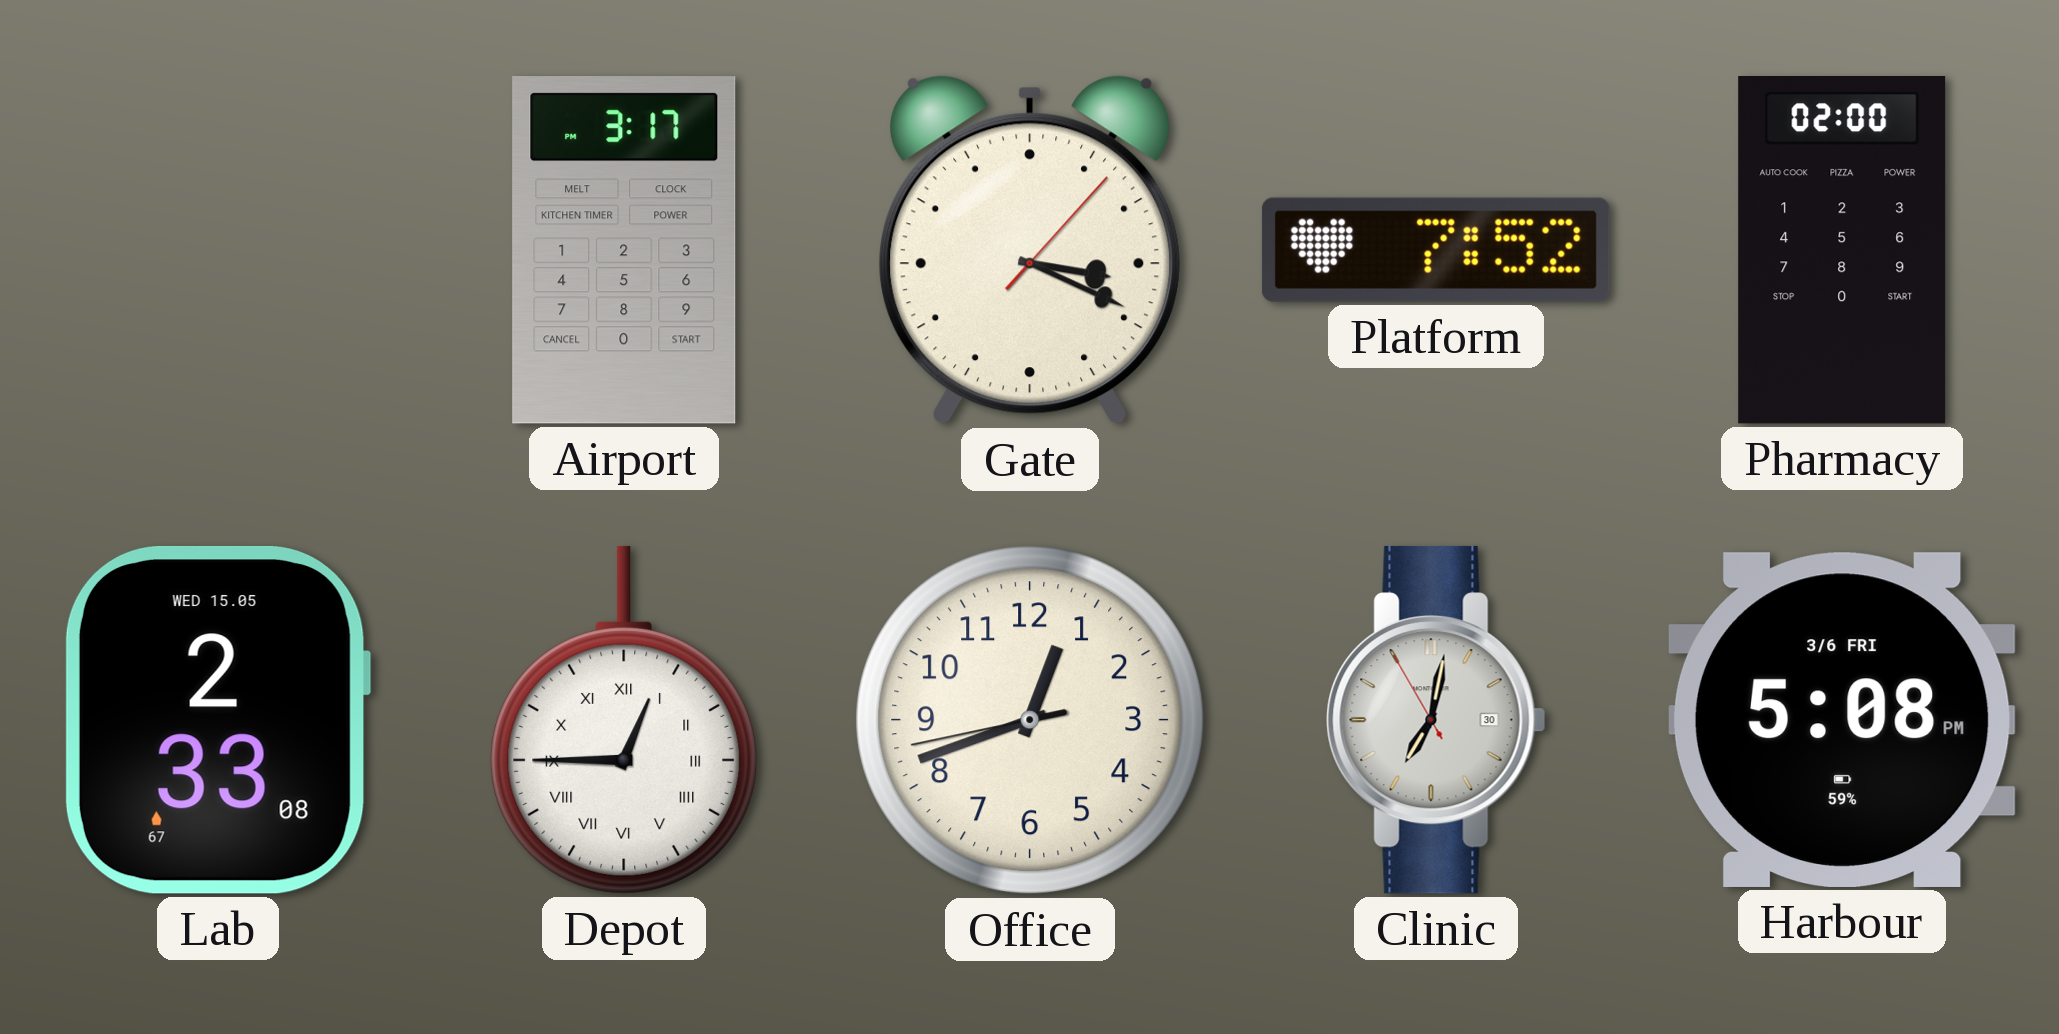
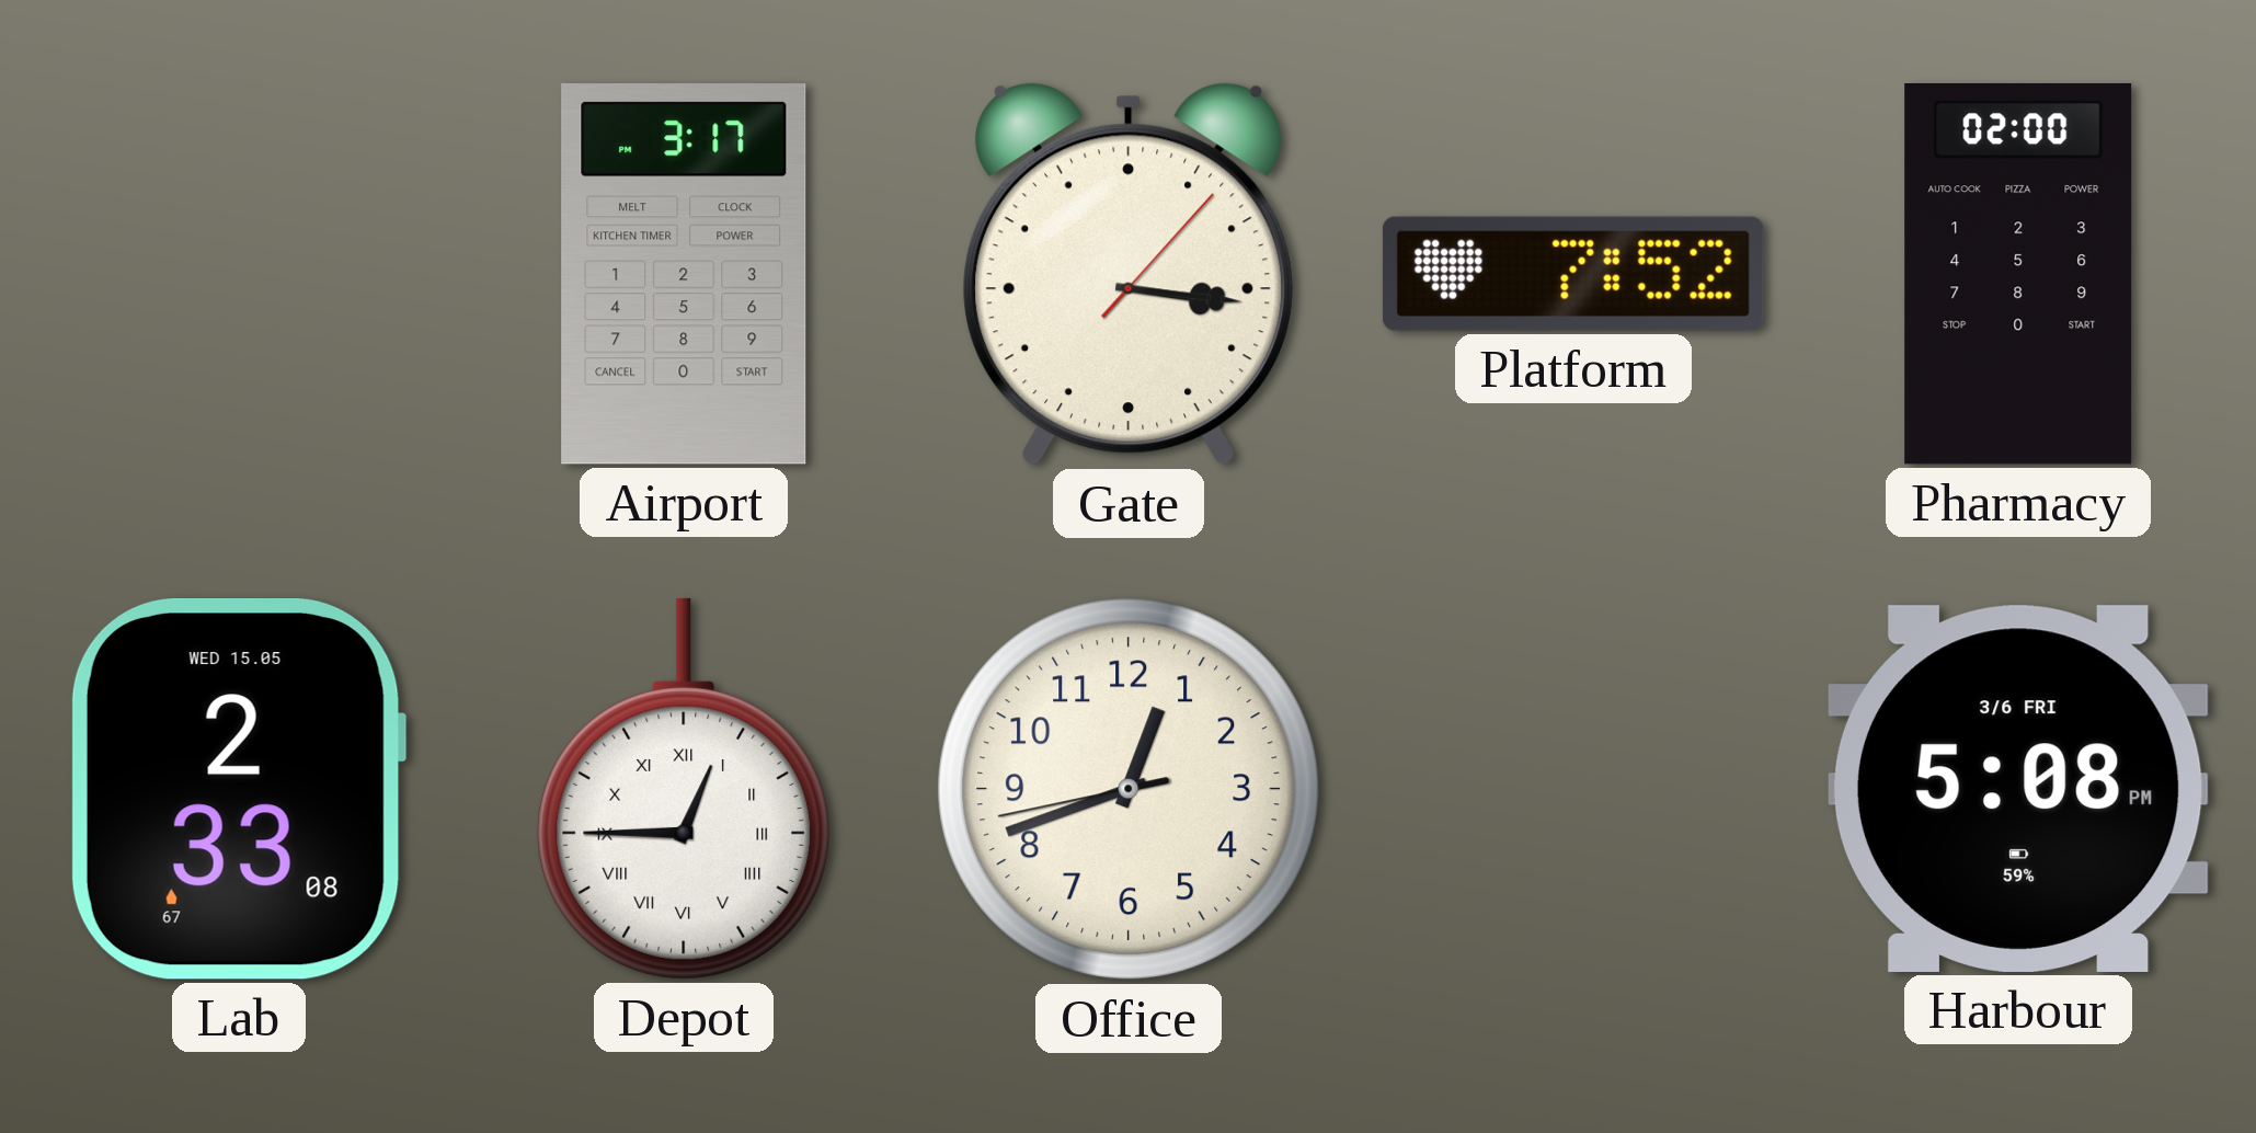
Gate: 3:19 -> 3:16
Clinic: 7:01 -> none
